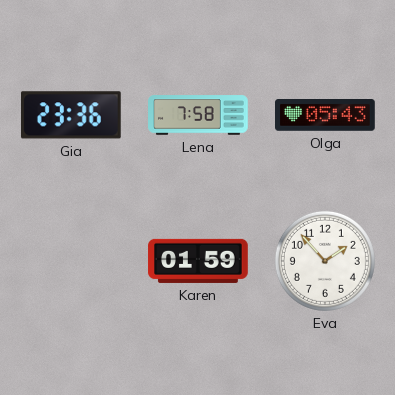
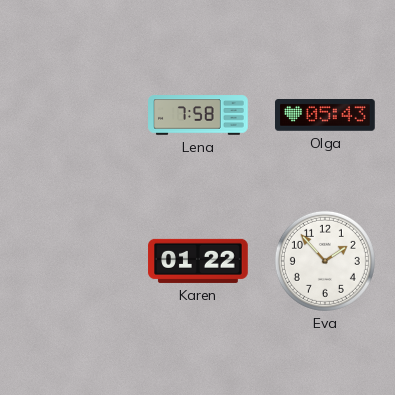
Gia: 23:36 -> none
Karen: 01:59 -> 01:22
